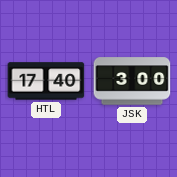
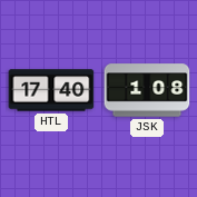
JSK: 3:00 -> 1:08
